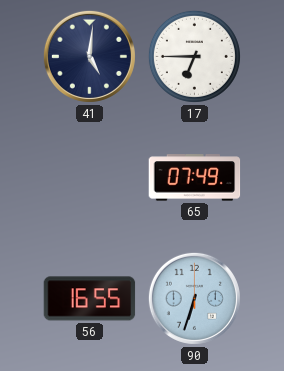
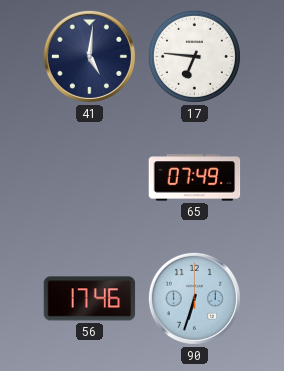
17: 6:45 -> 6:46
56: 16:55 -> 17:46
